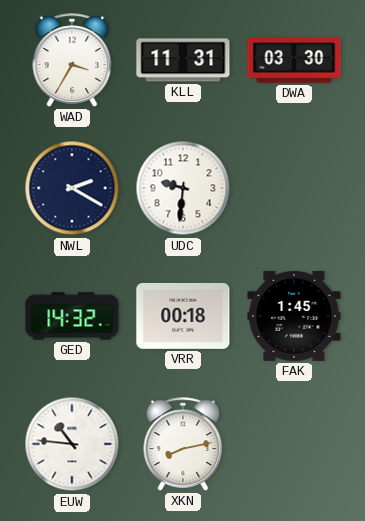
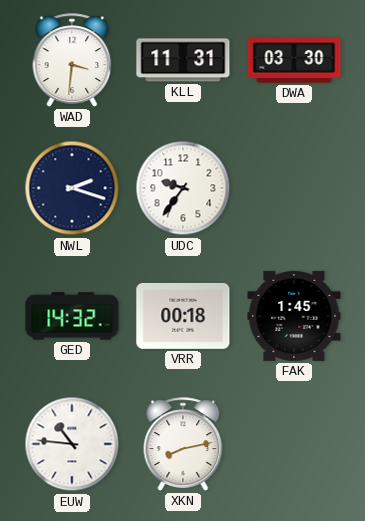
WAD: 3:35 -> 3:31
NWL: 2:20 -> 2:18
UDC: 9:31 -> 9:36
